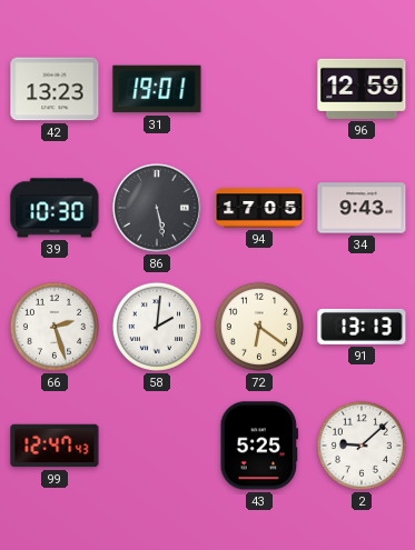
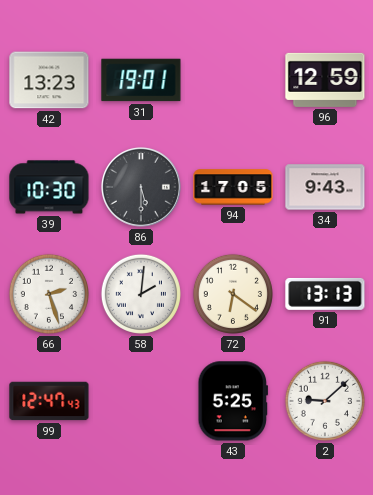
86: 5:28 -> 5:30
